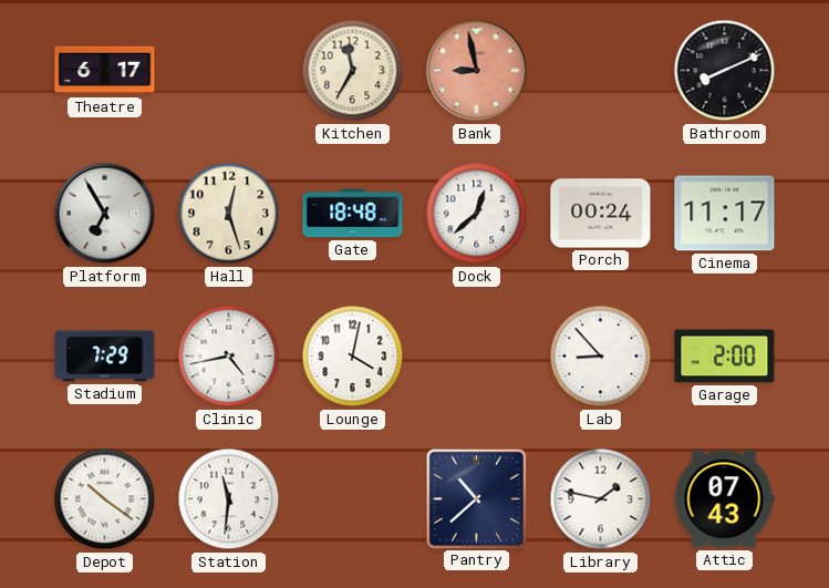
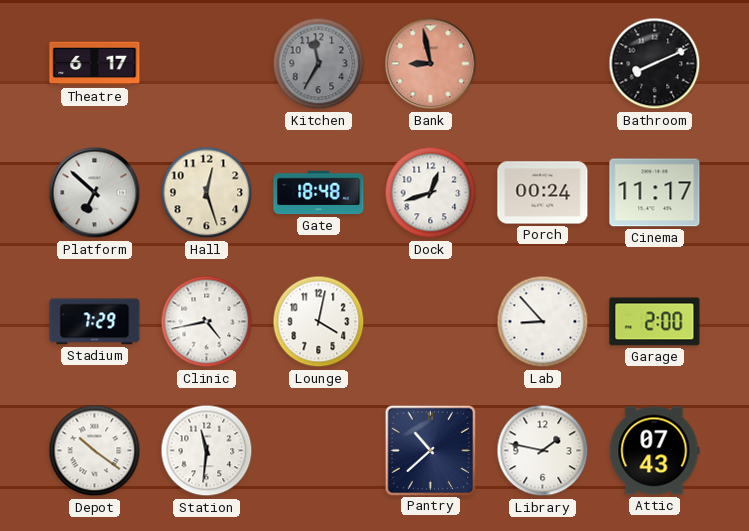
Kitchen dial: cream -> grey
Platform: 6:55 -> 6:52
Dock: 12:38 -> 12:42
